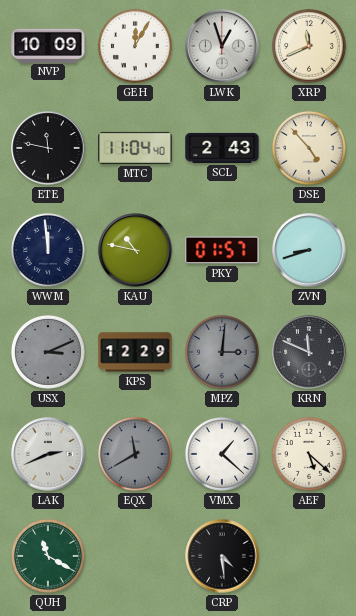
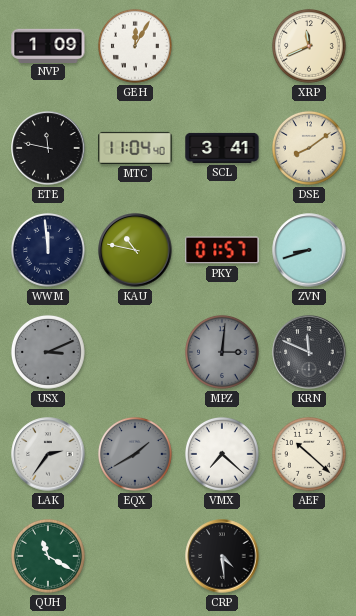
NVP: 10:09 -> 1:09
LWK: 12:57 -> none
SCL: 2:43 -> 3:41
DSE: 4:53 -> 8:09
KPS: 12:29 -> none
LAK: 2:41 -> 2:36
EQX: 11:40 -> 1:40
VMX: 1:22 -> 7:22
AEF: 5:22 -> 10:22
